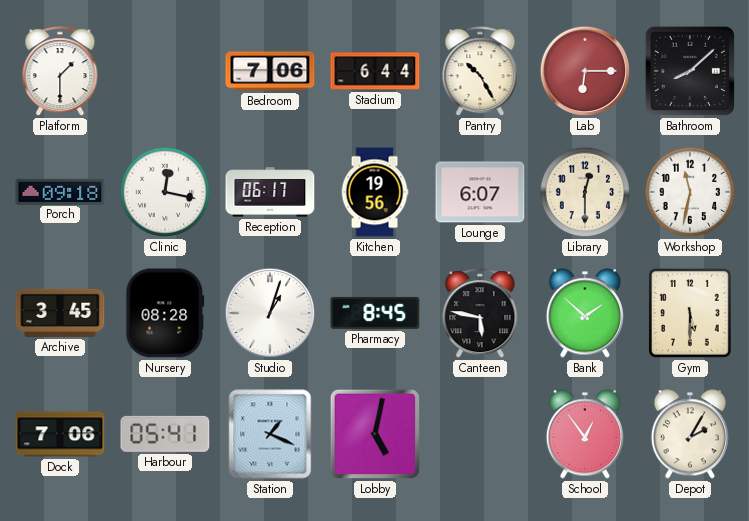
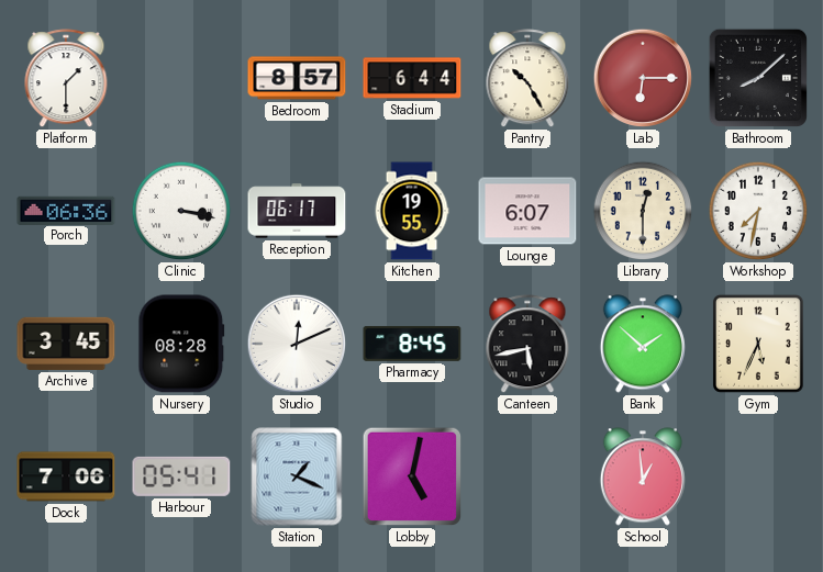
Bedroom: 7:06 -> 8:57
Porch: 09:18 -> 06:36
Clinic: 12:17 -> 3:17
Kitchen: 19:56 -> 19:55
Workshop: 11:32 -> 7:32
Studio: 1:03 -> 12:11
Canteen: 5:47 -> 5:43
Gym: 5:30 -> 5:34
School: 12:54 -> 12:59
Depot: 2:05 -> none
